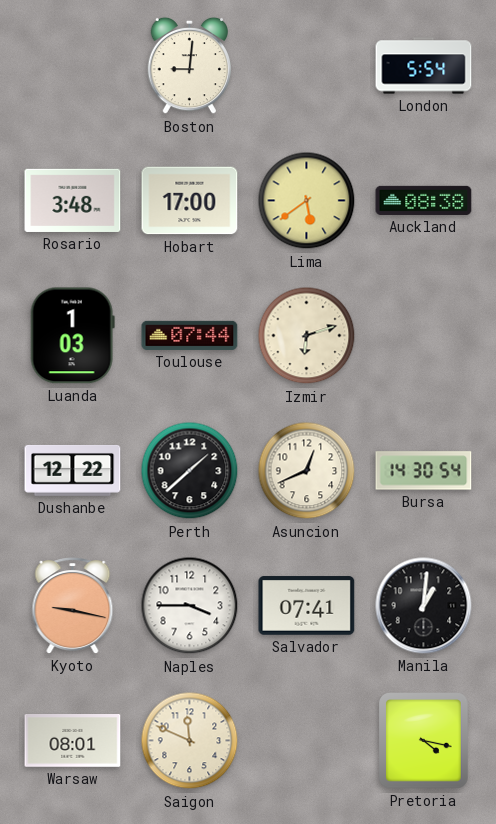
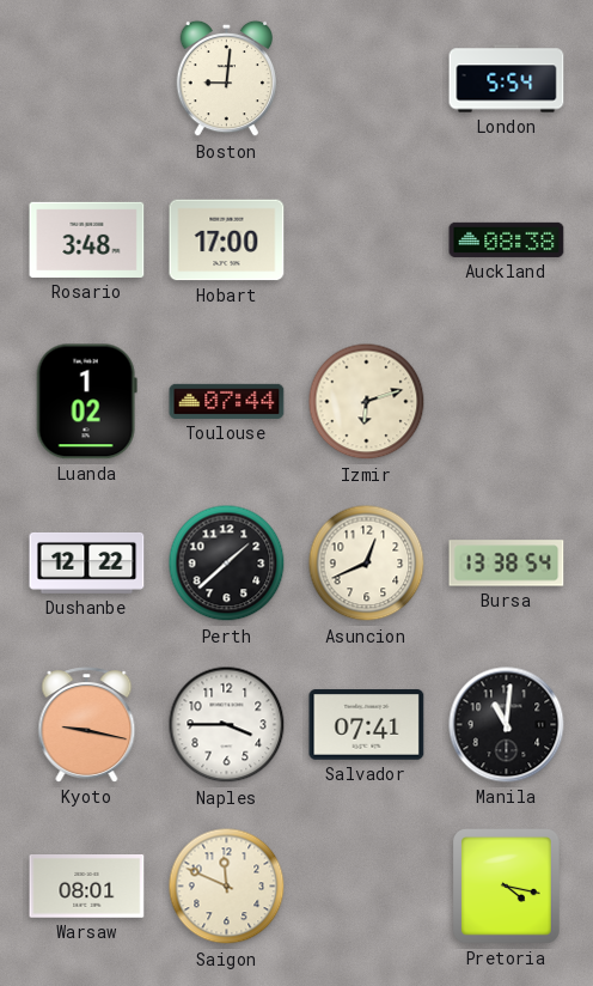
Lima: 5:39 -> none
Luanda: 1:03 -> 1:02
Bursa: 14:30 -> 13:38
Manila: 1:01 -> 11:01
